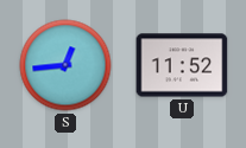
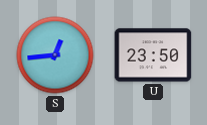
U: 11:52 -> 23:50
